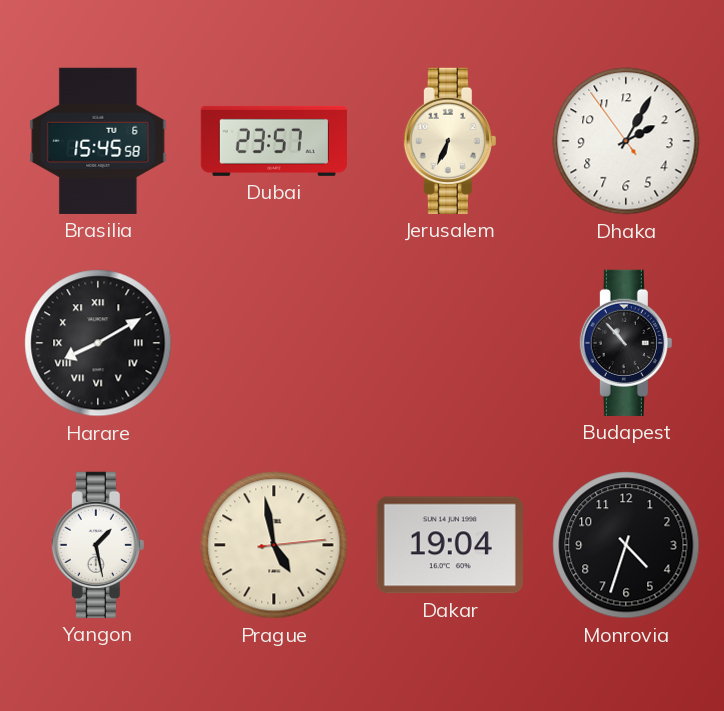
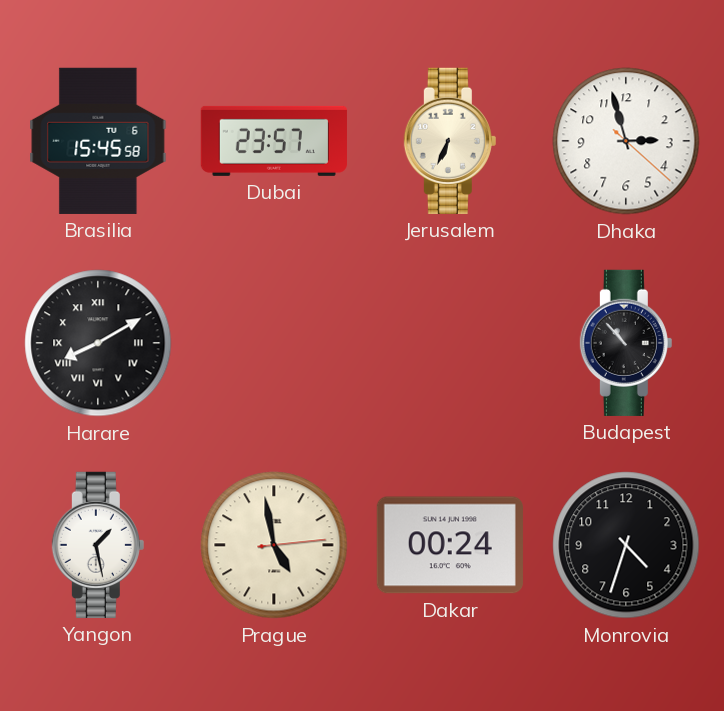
Dhaka: 2:04 -> 2:57
Dakar: 19:04 -> 00:24
